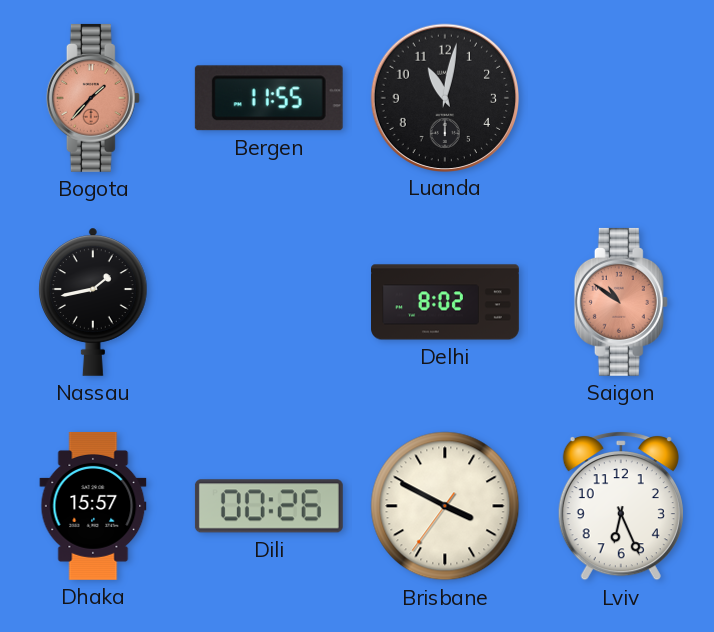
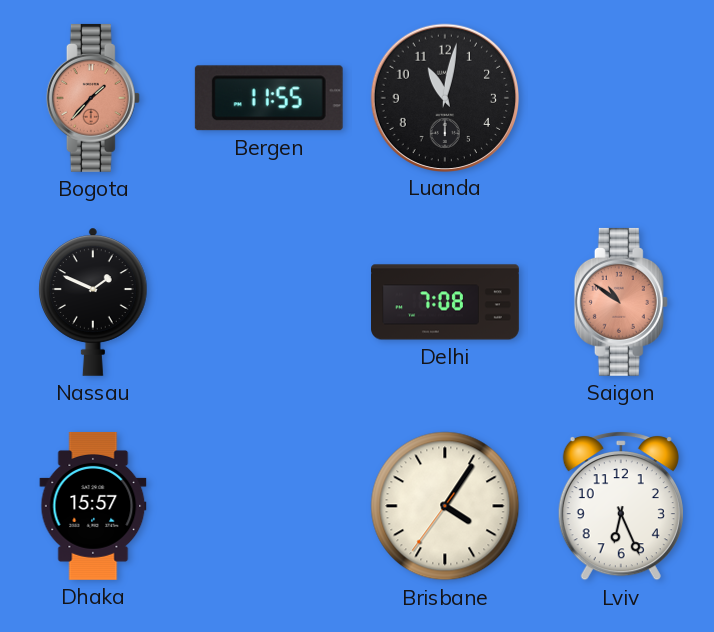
Nassau: 1:43 -> 1:49
Delhi: 8:02 -> 7:08
Dili: 00:26 -> none
Brisbane: 3:49 -> 4:05
